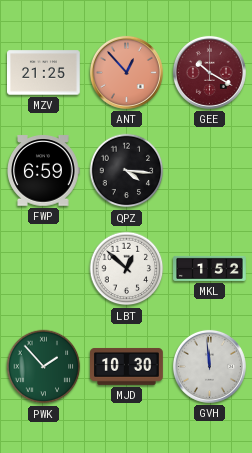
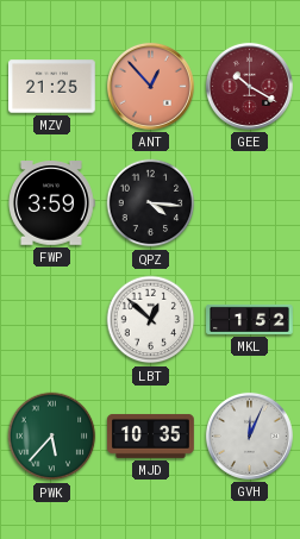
FWP: 6:59 -> 3:59
PWK: 1:53 -> 5:37
MJD: 10:30 -> 10:35
GVH: 11:59 -> 12:04
